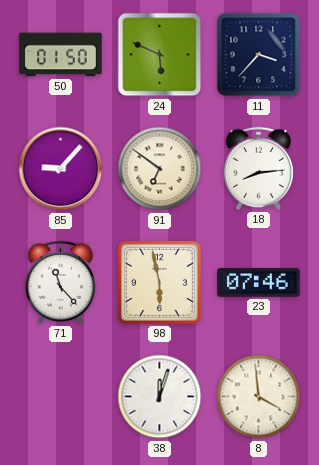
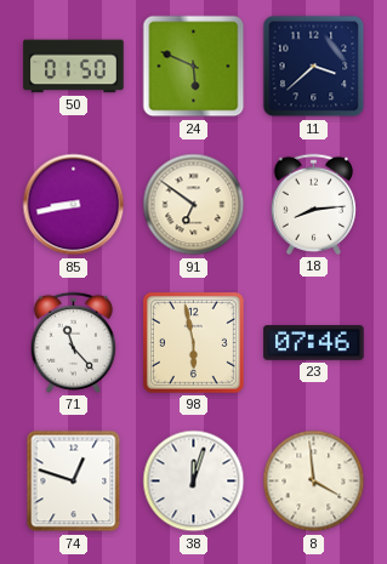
11: 3:37 -> 3:38
85: 9:07 -> 8:43
74: none -> 12:48
